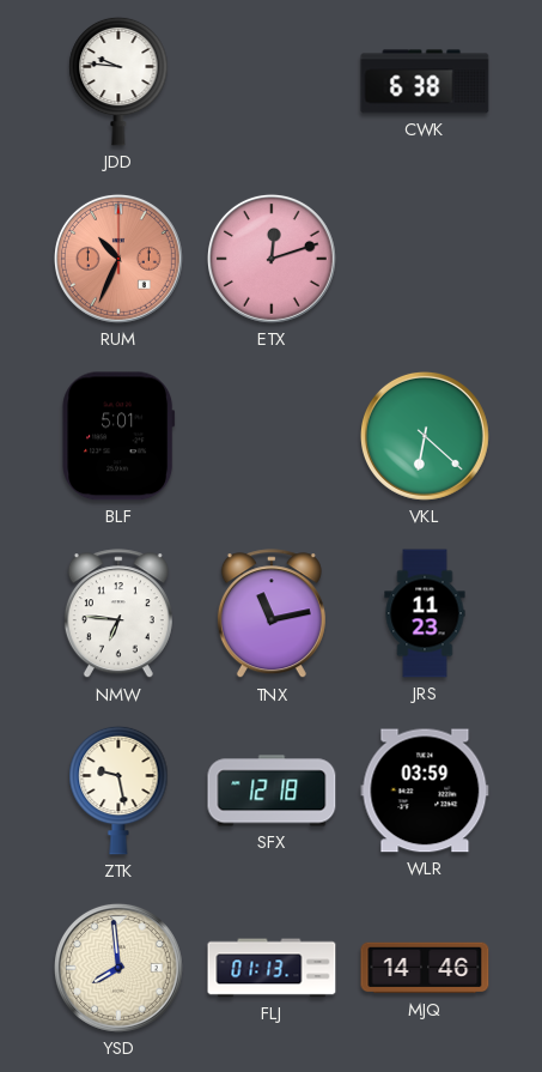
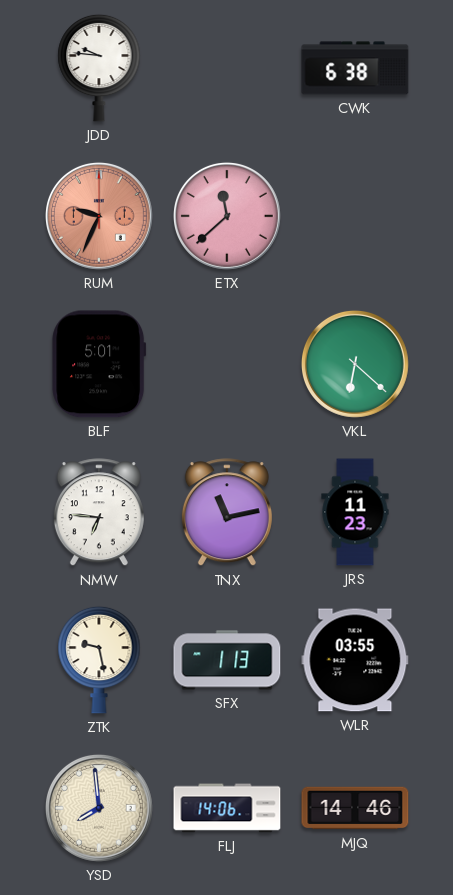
RUM: 10:34 -> 9:34
ETX: 12:12 -> 11:38
SFX: 12:18 -> 1:13
WLR: 03:59 -> 03:55
FLJ: 01:13 -> 14:06
